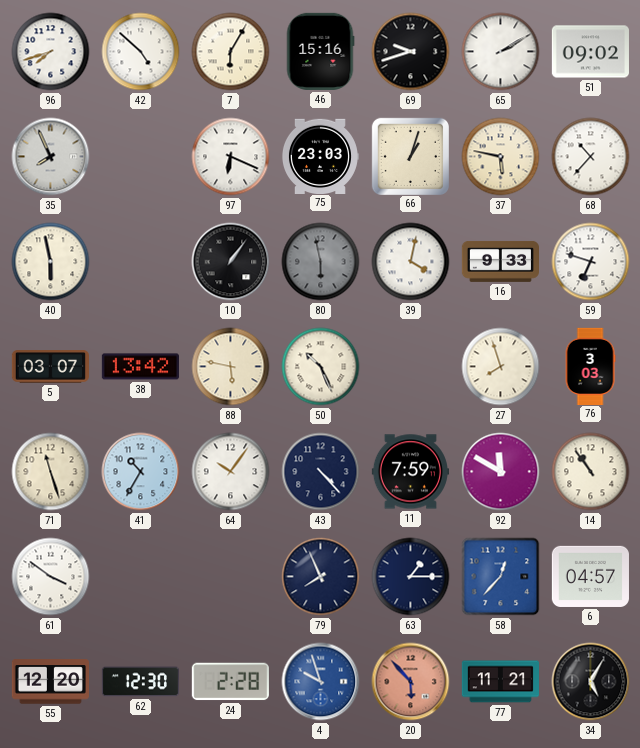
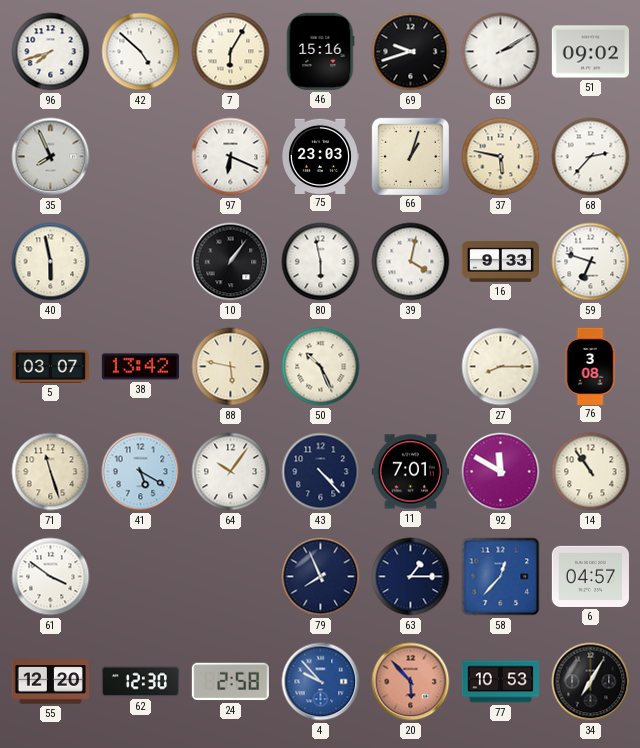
68: 10:37 -> 2:37
80 dial: grey -> white
27: 7:57 -> 8:15
76: 3:03 -> 3:08
41: 10:35 -> 5:20
11: 7:59 -> 7:01
24: 2:28 -> 2:58
4: 9:57 -> 9:53
77: 11:21 -> 10:53
34: 5:05 -> 7:05
